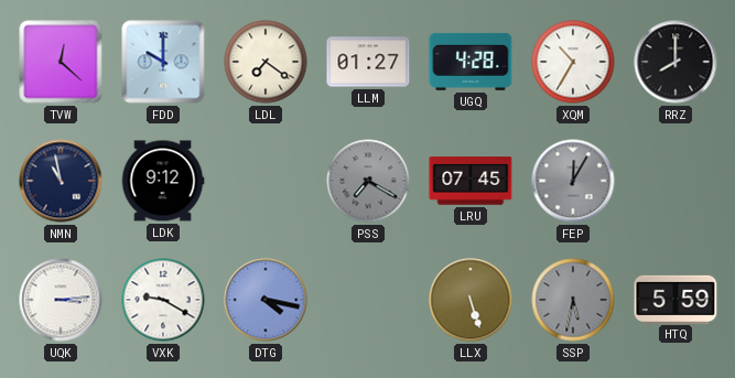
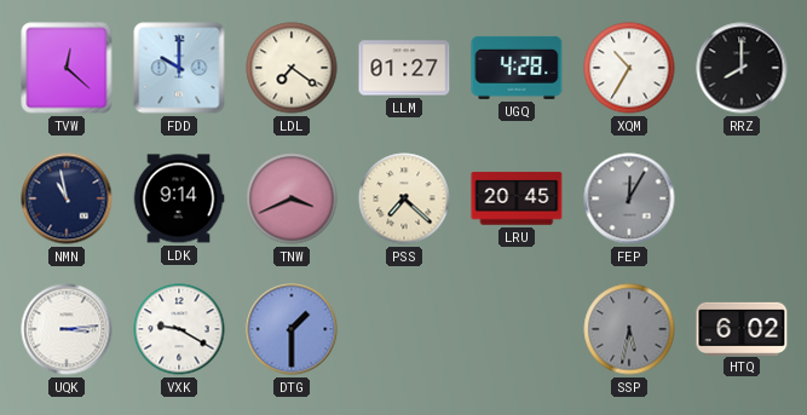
LDK: 9:12 -> 9:14
TNW: none -> 3:41
PSS: 7:20 -> 7:22
PSS dial: grey -> cream
LRU: 07:45 -> 20:45
DTG: 4:17 -> 1:30
LLX: 5:27 -> none
HTQ: 5:59 -> 6:02
